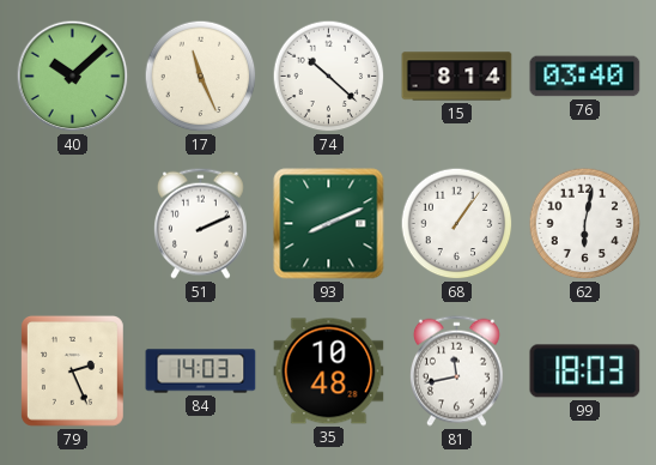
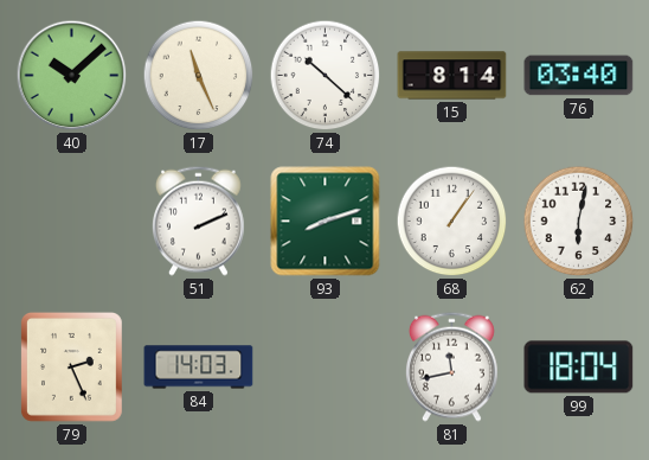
93: 8:11 -> 8:12
35: 10:48 -> none
99: 18:03 -> 18:04
